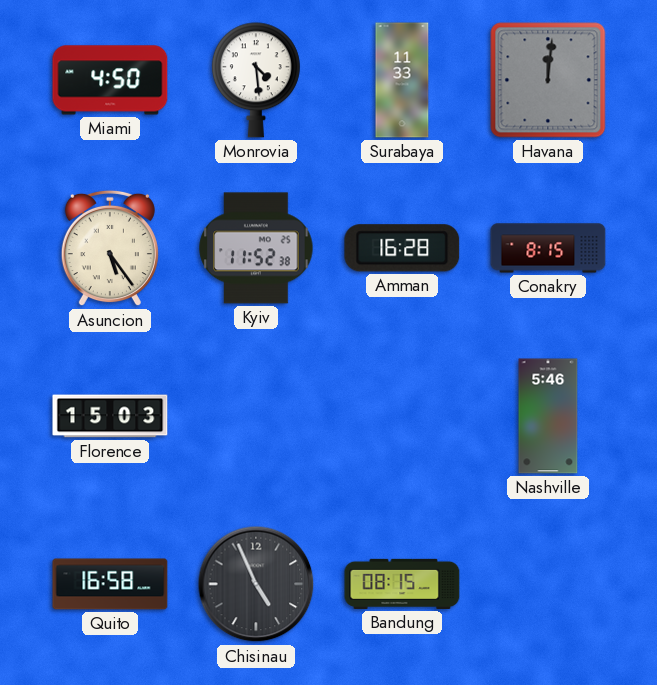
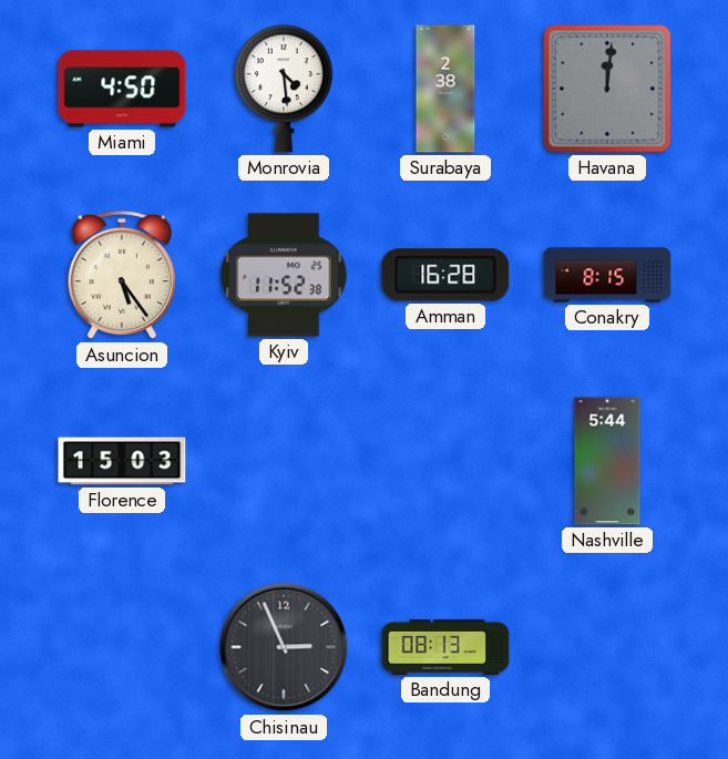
Surabaya: 11:33 -> 2:38
Nashville: 5:46 -> 5:44
Quito: 16:58 -> none
Chisinau: 4:56 -> 2:56
Bandung: 08:15 -> 08:13
